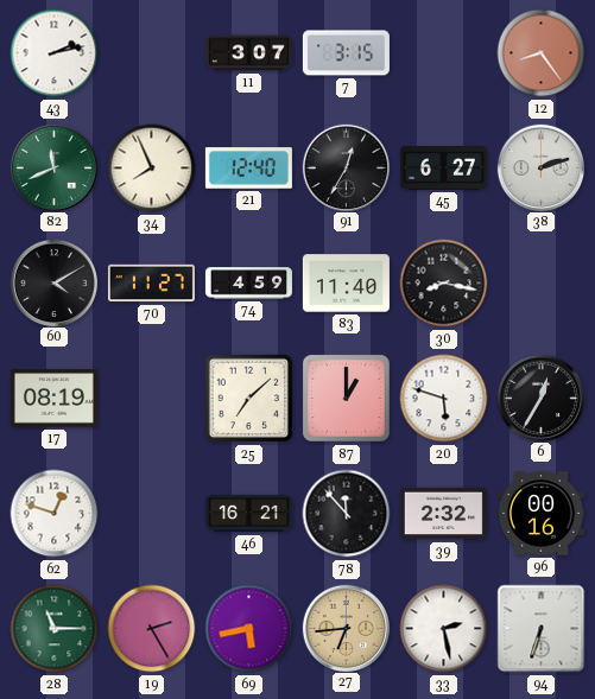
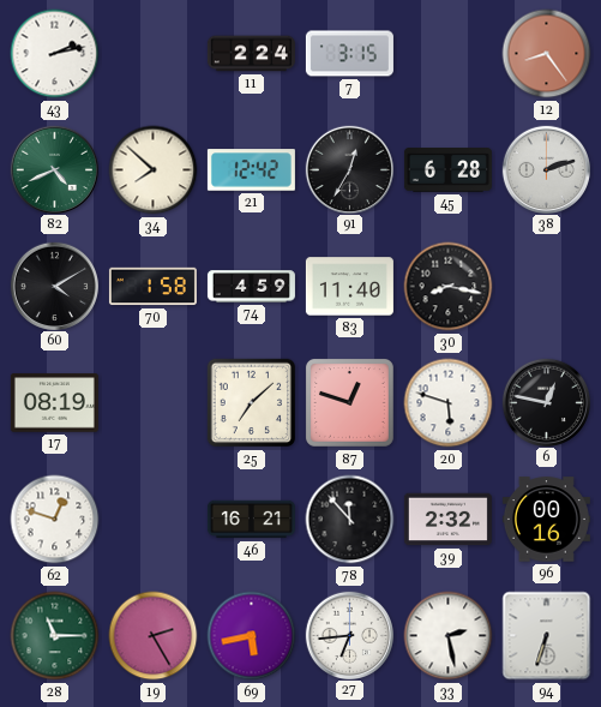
11: 3:07 -> 2:24
82: 11:41 -> 4:41
34: 7:56 -> 7:52
21: 12:40 -> 12:42
45: 6:27 -> 6:28
70: 11:27 -> 1:58
87: 1:00 -> 12:48
6: 12:35 -> 12:47
27 dial: champagne -> white
